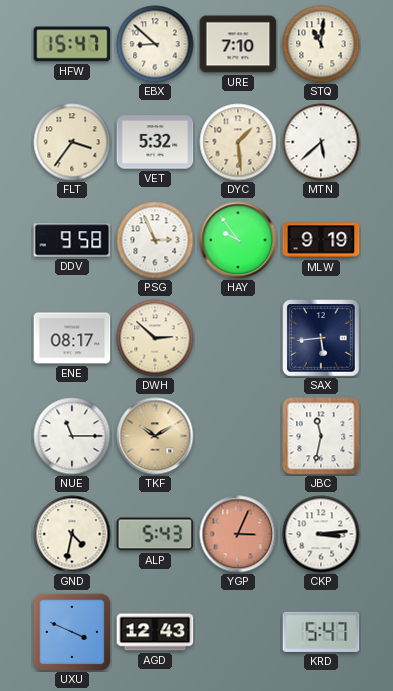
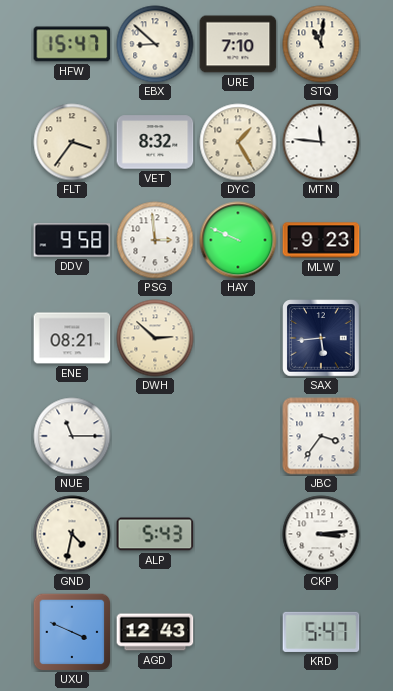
VET: 5:32 -> 8:32
DYC: 1:29 -> 1:25
MTN: 5:38 -> 11:46
PSG: 2:56 -> 2:59
HAY: 9:54 -> 9:49
MLW: 9:19 -> 9:23
ENE: 08:17 -> 08:21
TKF: 10:10 -> none
JBC: 11:32 -> 3:36
YGP: 3:04 -> none
